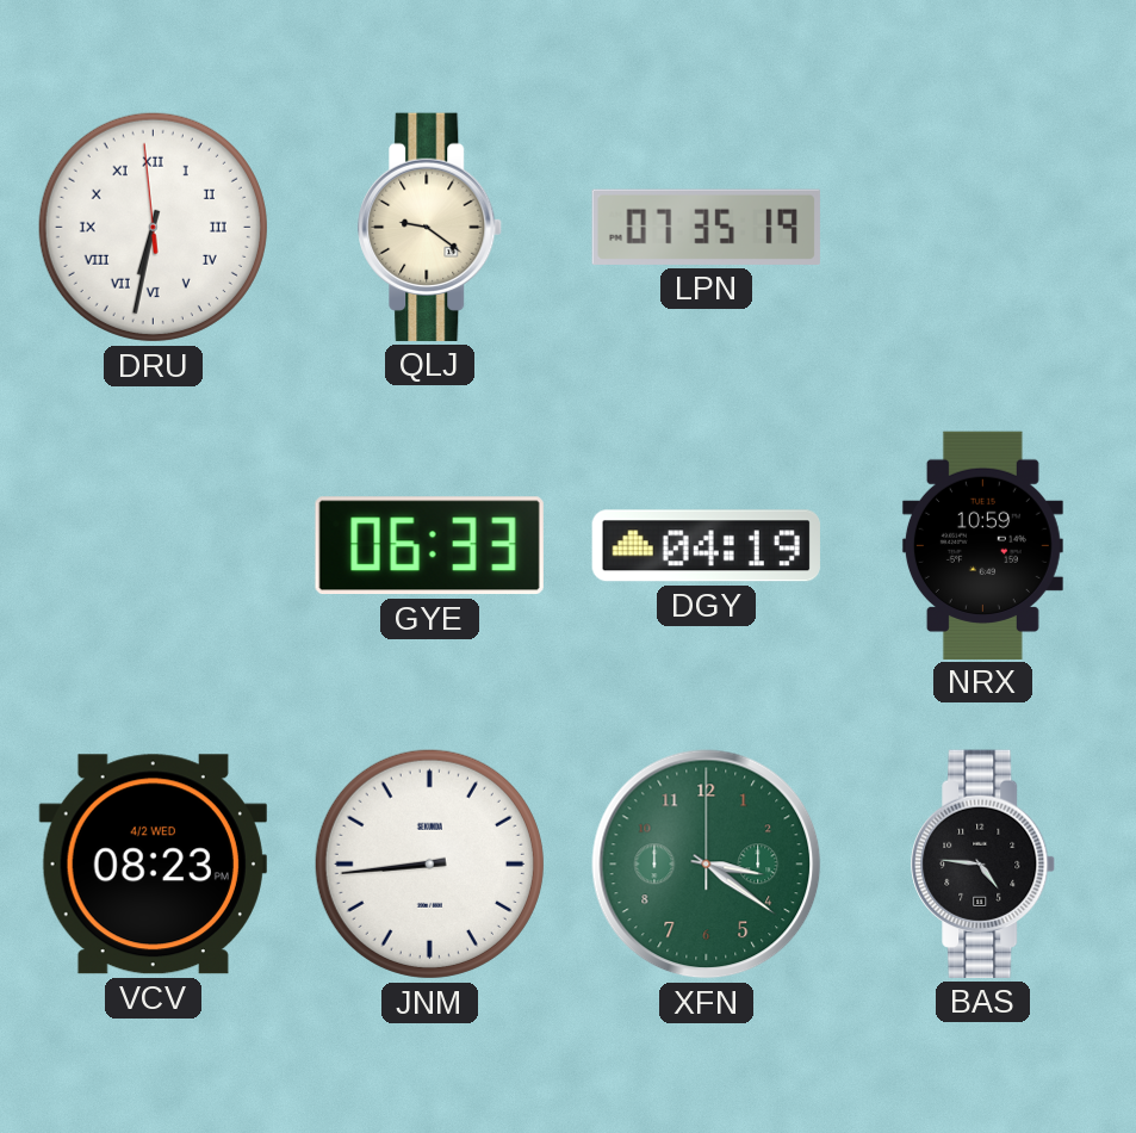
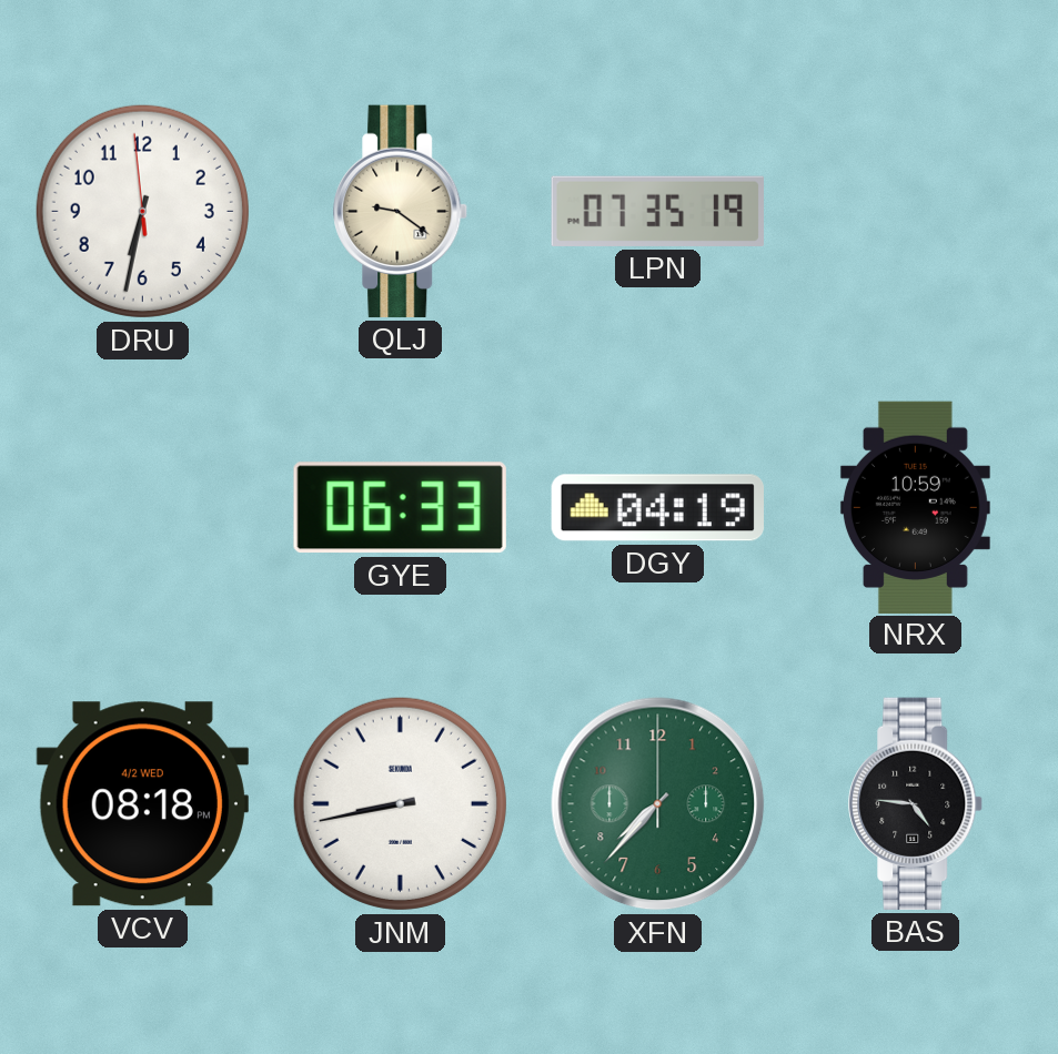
DRU numerals: Roman -> Arabic
VCV: 08:23 -> 08:18
JNM: 8:44 -> 8:43
XFN: 3:21 -> 7:37
